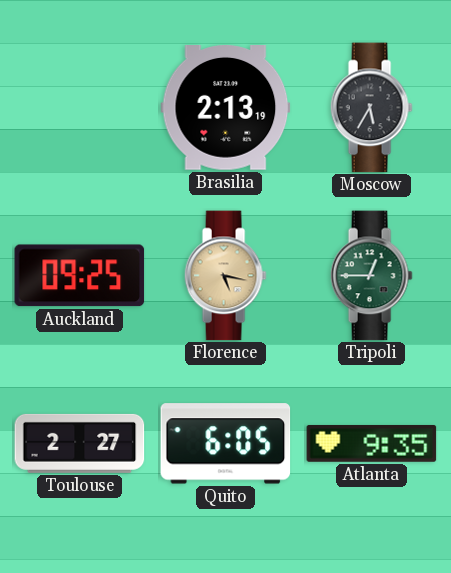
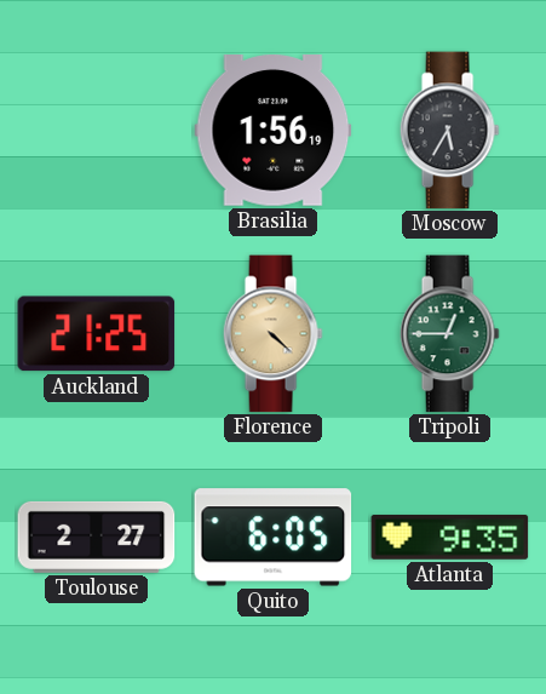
Brasilia: 2:13 -> 1:56
Auckland: 09:25 -> 21:25
Florence: 5:17 -> 4:22
